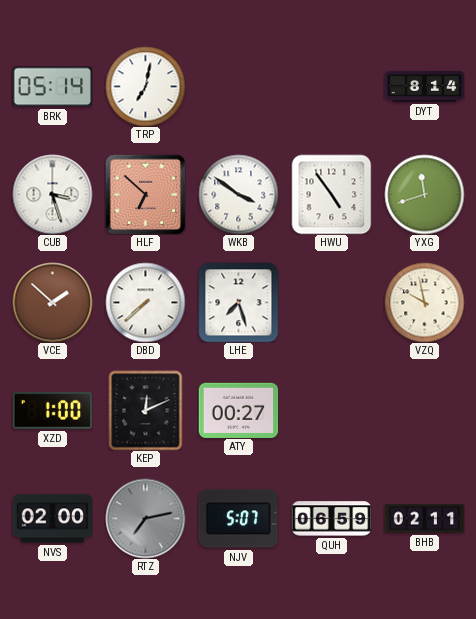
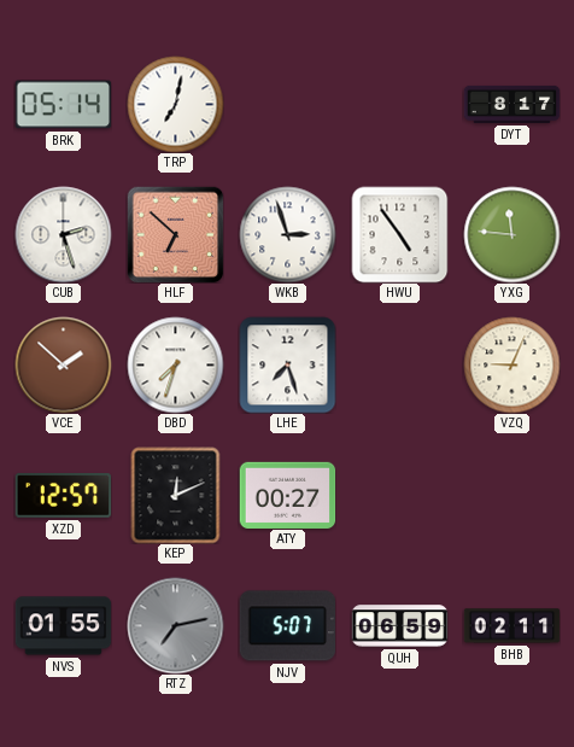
DYT: 8:14 -> 8:17
CUB: 3:27 -> 2:27
WKB: 3:51 -> 2:57
YXG: 11:42 -> 11:46
DBD: 7:38 -> 7:33
VZQ: 9:58 -> 9:04
XZD: 1:00 -> 12:57
NVS: 02:00 -> 01:55
